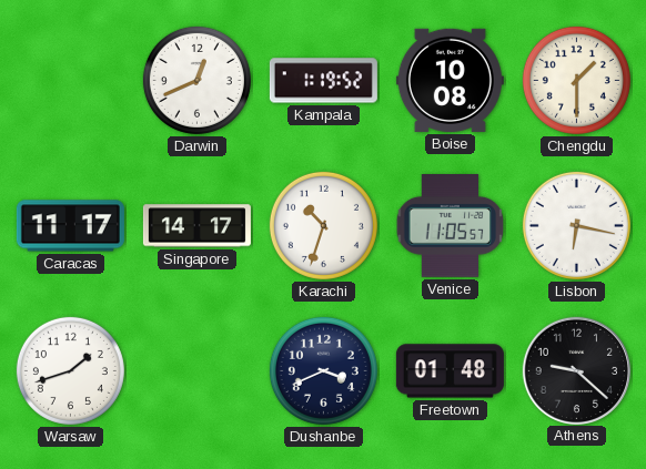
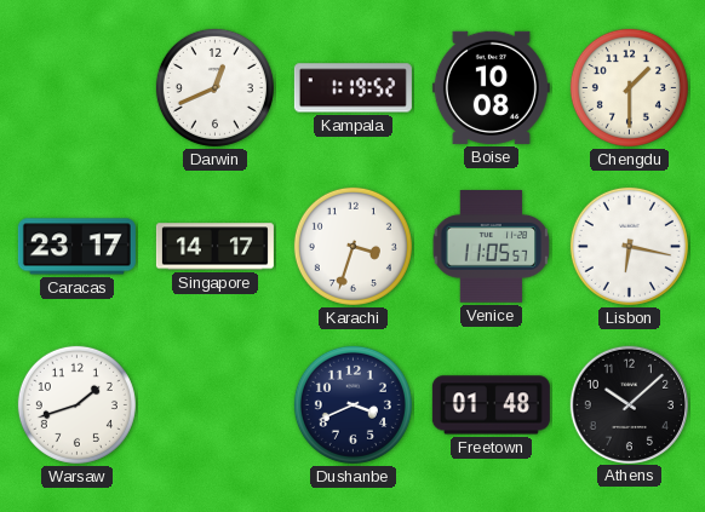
Caracas: 11:17 -> 23:17
Karachi: 10:33 -> 3:33
Athens: 9:22 -> 10:08
